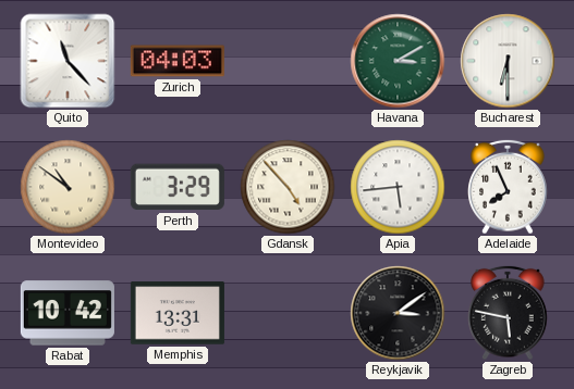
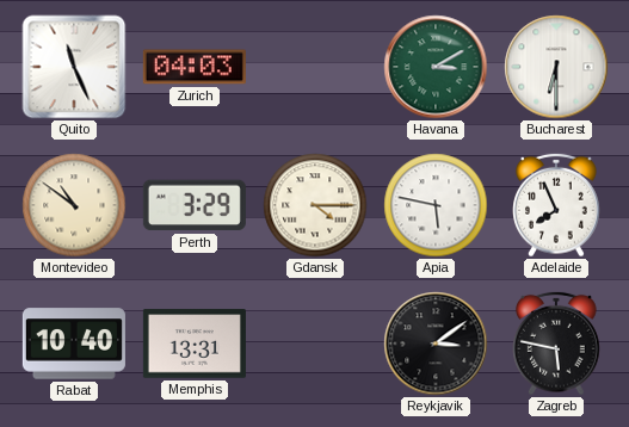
Quito: 11:23 -> 11:26
Gdansk: 4:53 -> 4:15
Apia: 5:44 -> 5:47
Rabat: 10:42 -> 10:40
